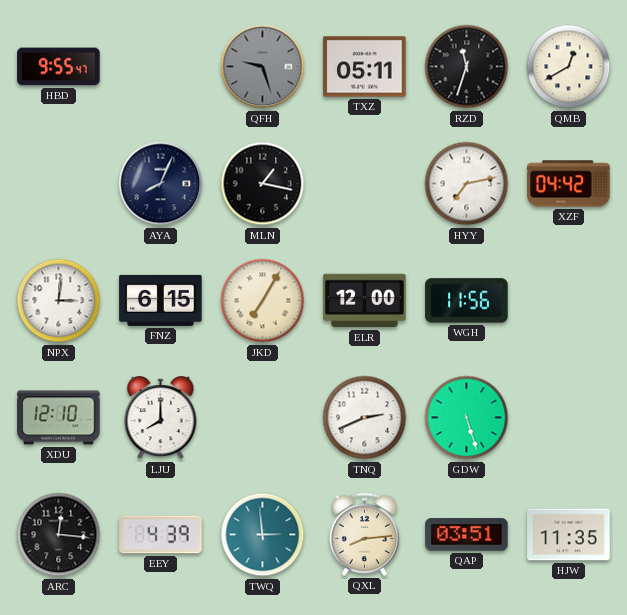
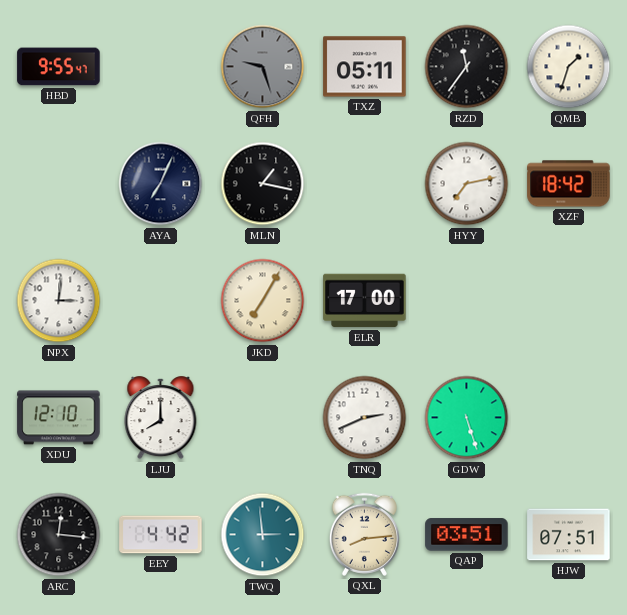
RZD: 11:33 -> 11:36
QMB: 12:40 -> 1:33
AYA: 8:04 -> 7:04
XZF: 04:42 -> 18:42
FNZ: 6:15 -> none
ELR: 12:00 -> 17:00
WGH: 11:56 -> none
EEY: 4:39 -> 4:42
HJW: 11:35 -> 07:51
